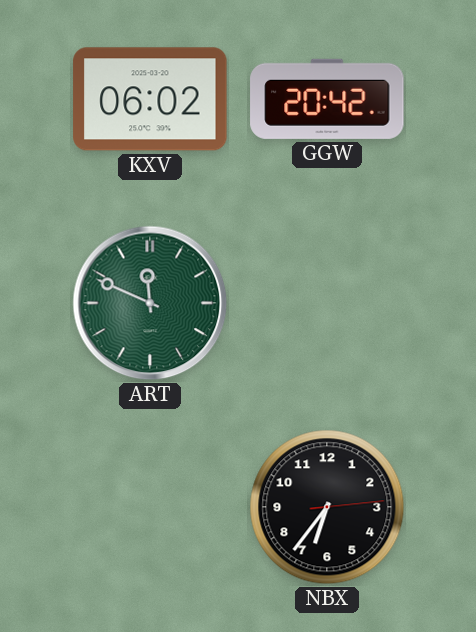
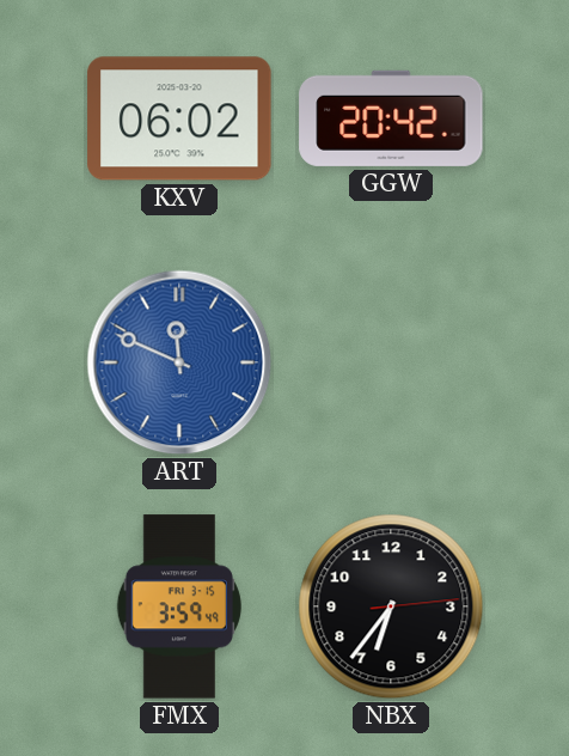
ART dial: green -> blue
FMX: none -> 3:59
